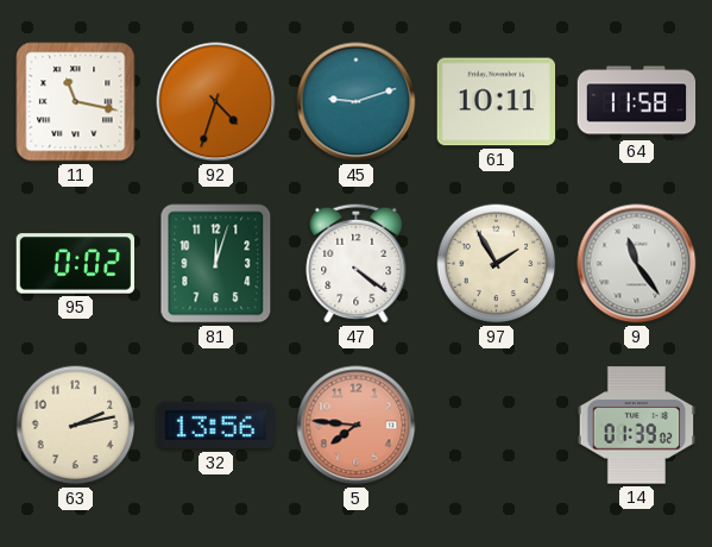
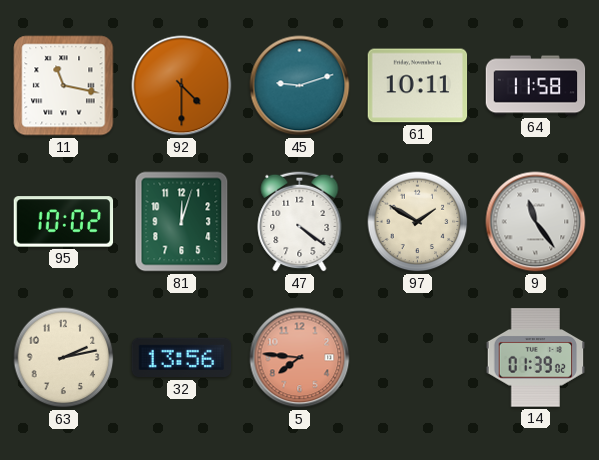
92: 4:33 -> 4:30
95: 0:02 -> 10:02
97: 1:55 -> 1:50
